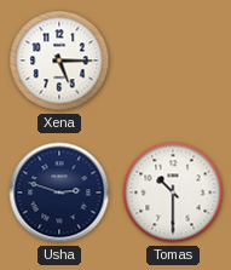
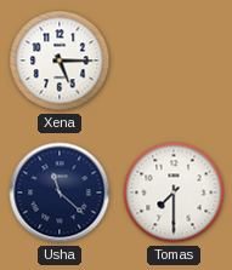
Usha: 2:48 -> 11:22
Tomas: 10:30 -> 7:30
